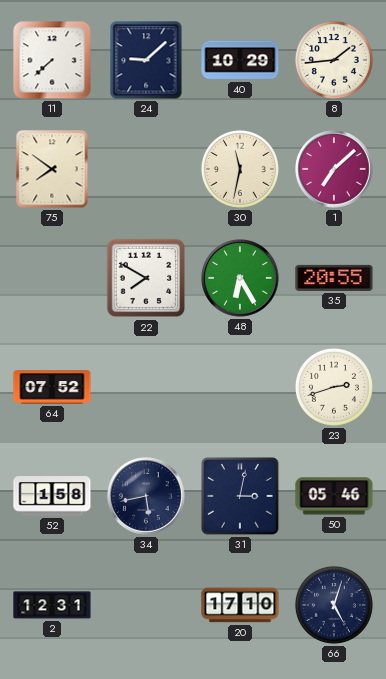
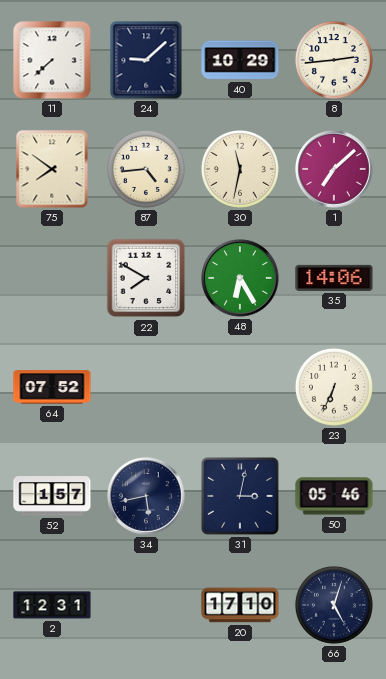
8: 1:44 -> 2:44
87: none -> 4:44
35: 20:55 -> 14:06
23: 2:42 -> 6:34
52: 1:58 -> 1:57
